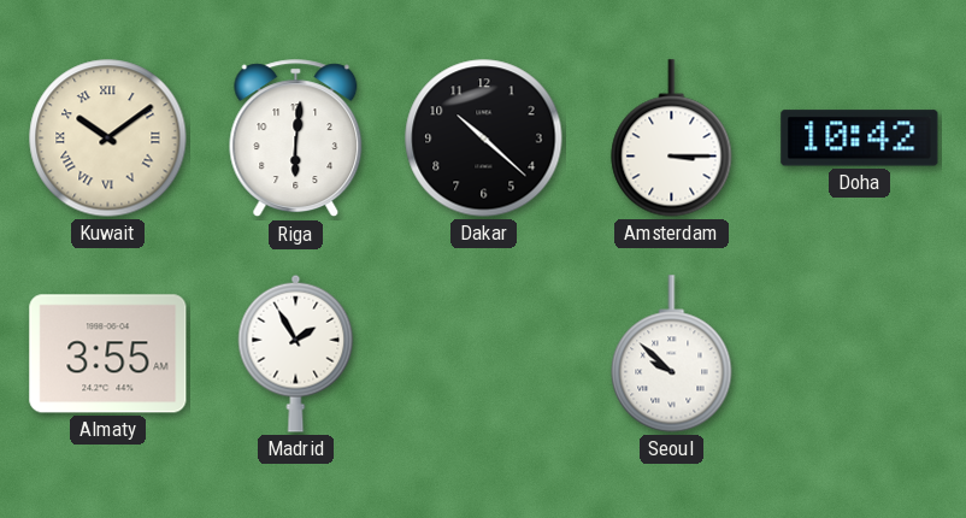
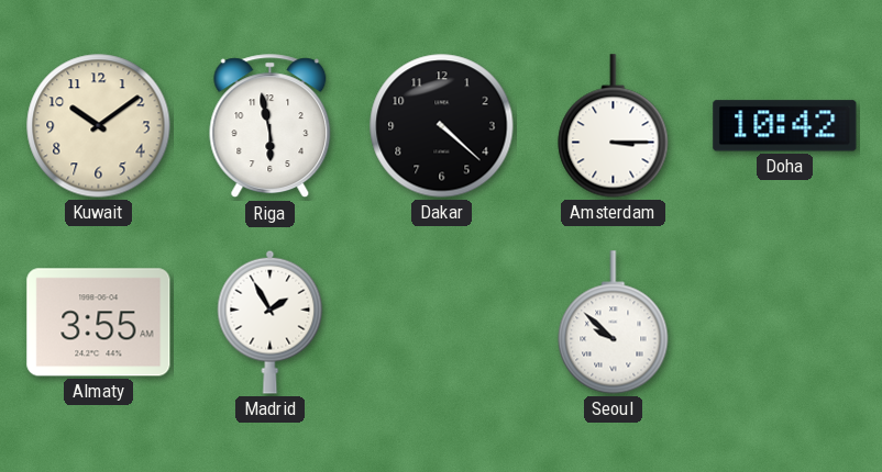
Kuwait numerals: Roman -> Arabic
Riga: 6:01 -> 5:58
Dakar: 10:22 -> 4:22
